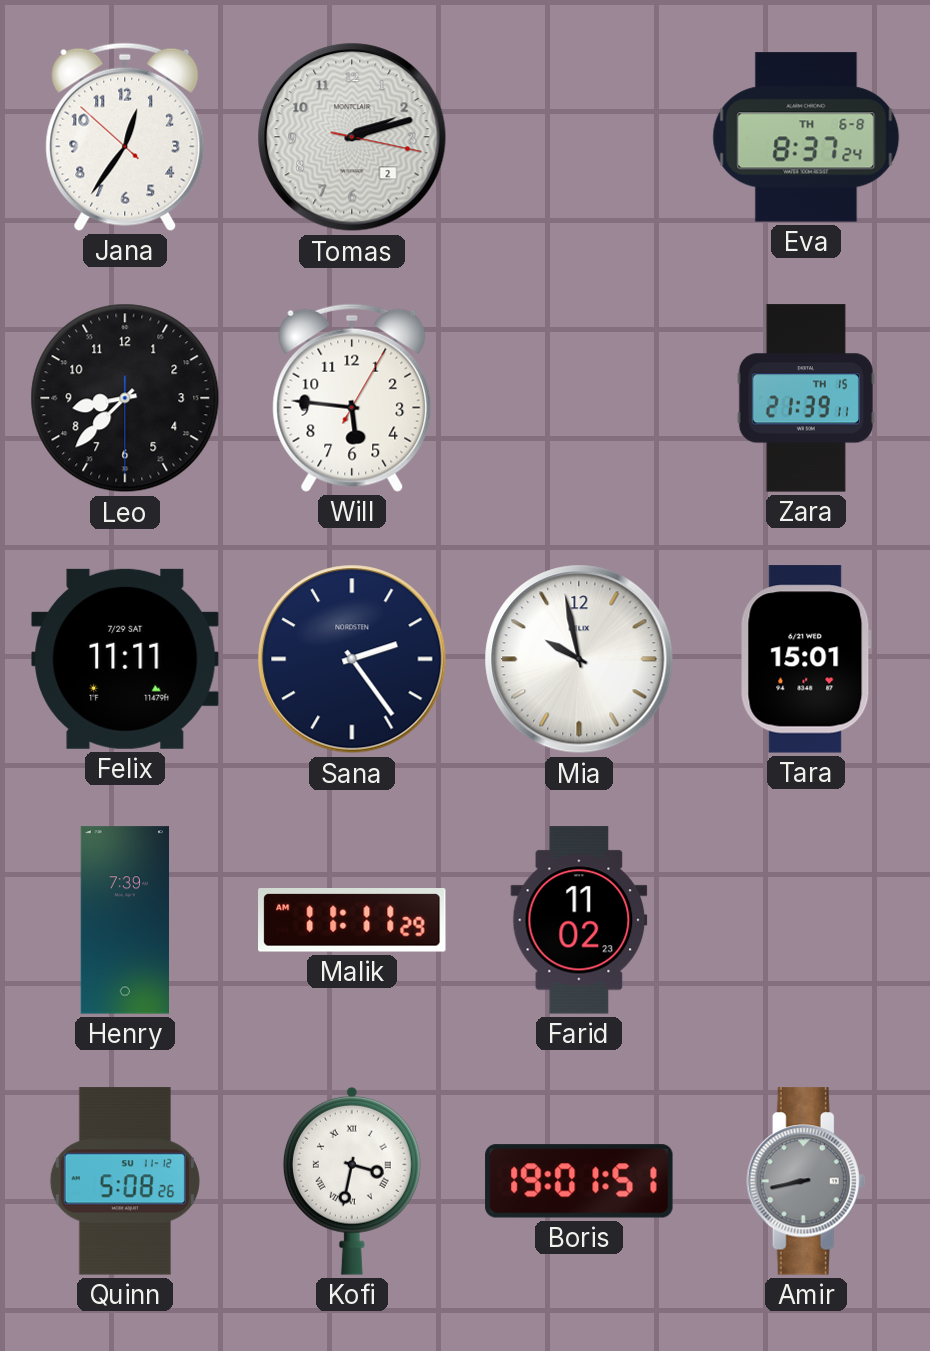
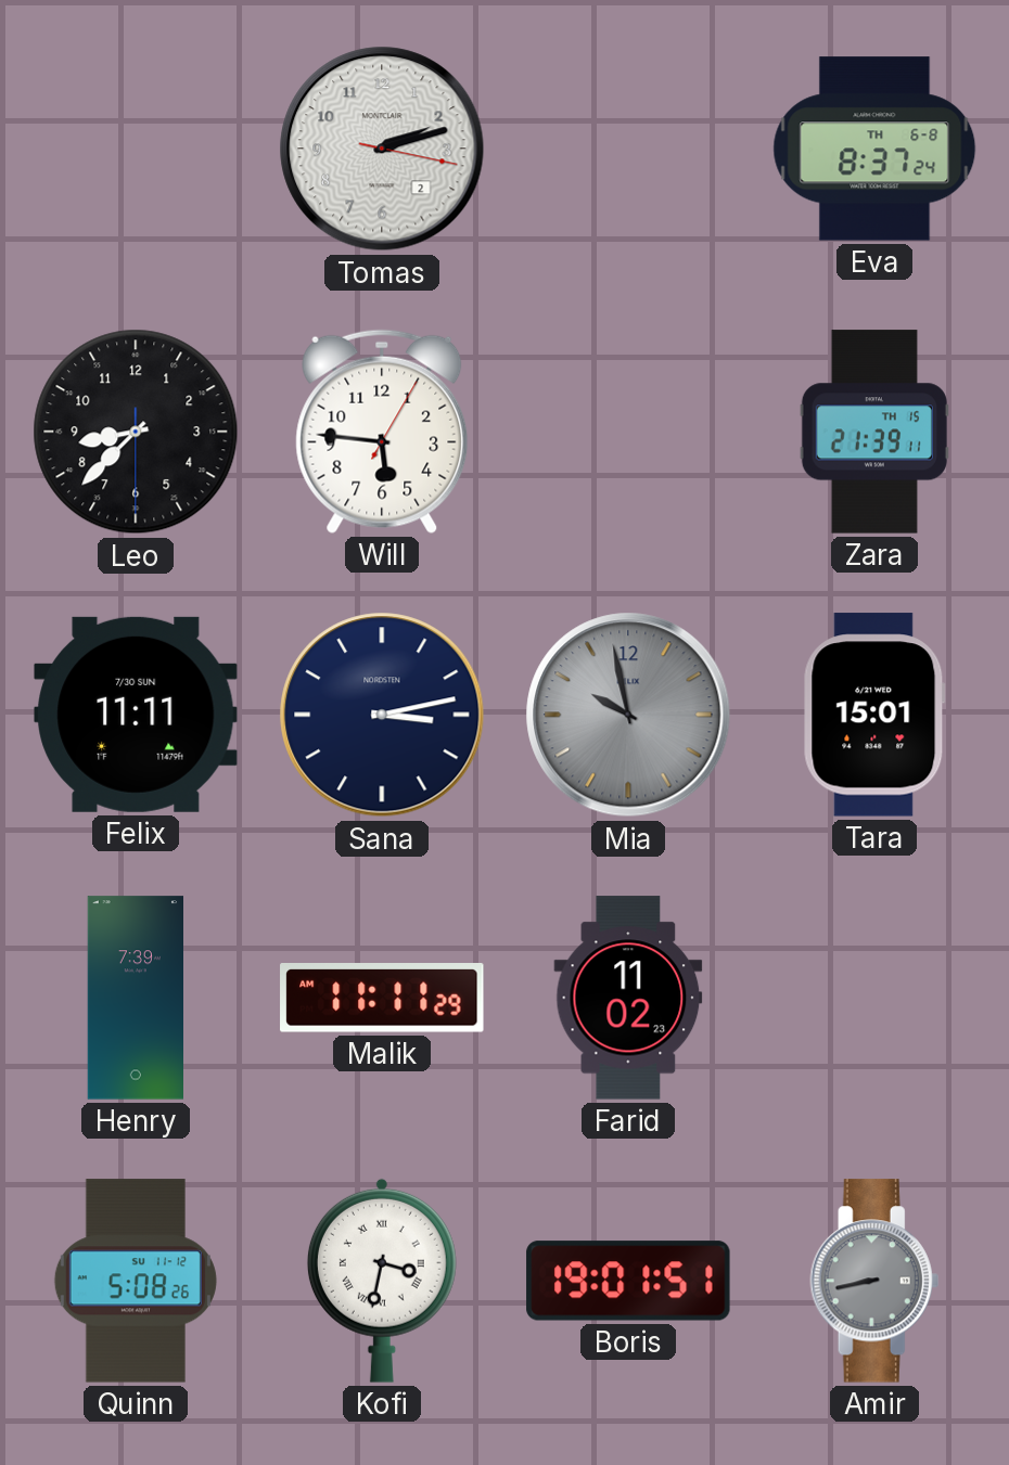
Jana: 12:35 -> none
Felix date: 7/29 SAT -> 7/30 SUN
Sana: 2:24 -> 3:13
Mia dial: white -> grey
